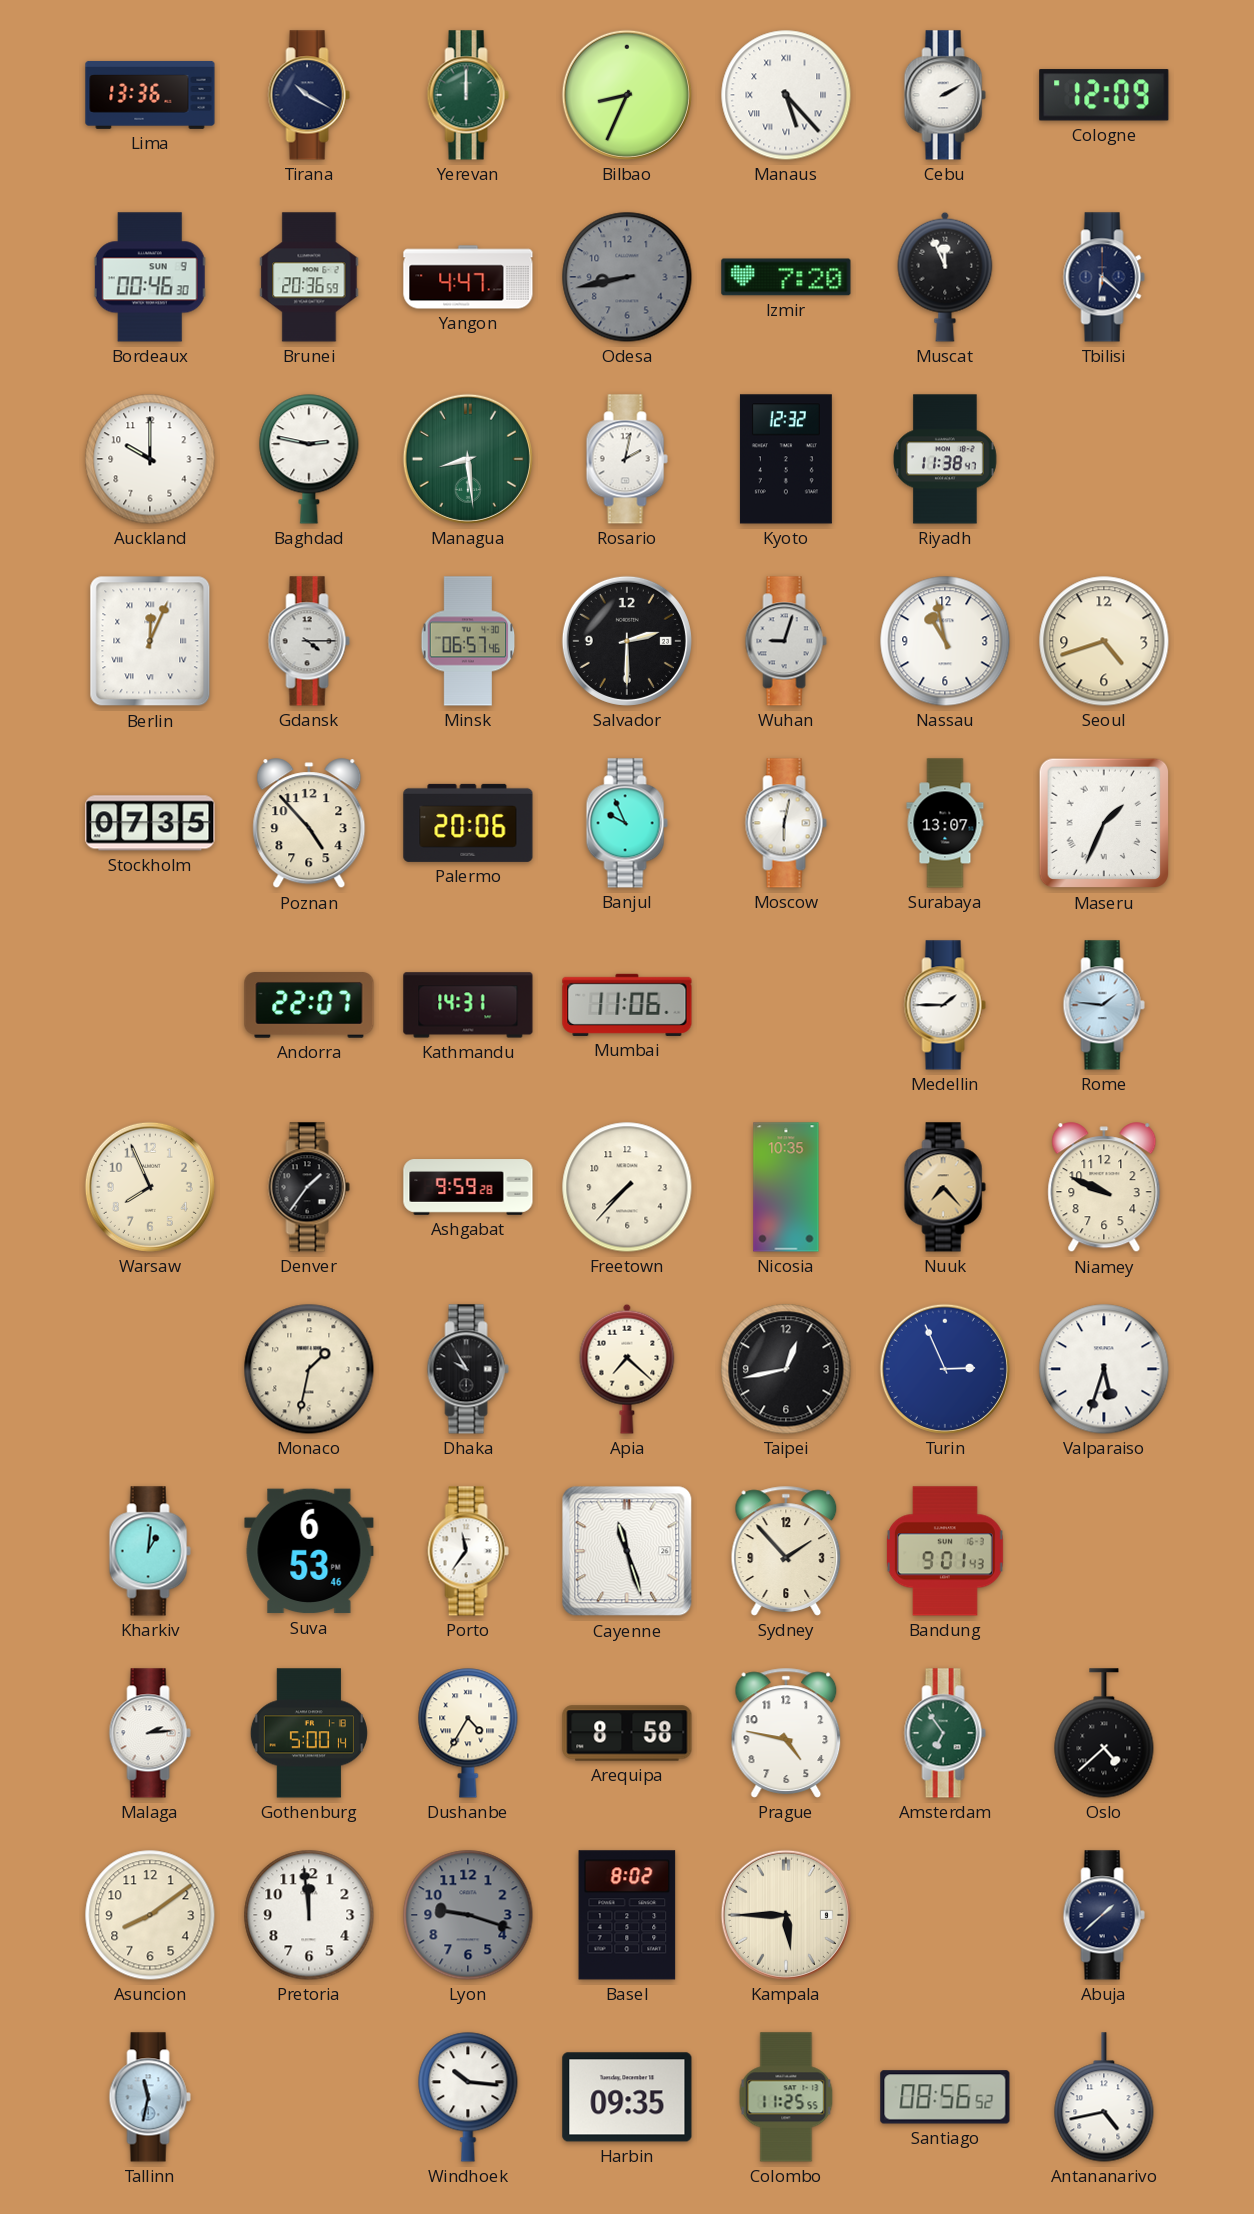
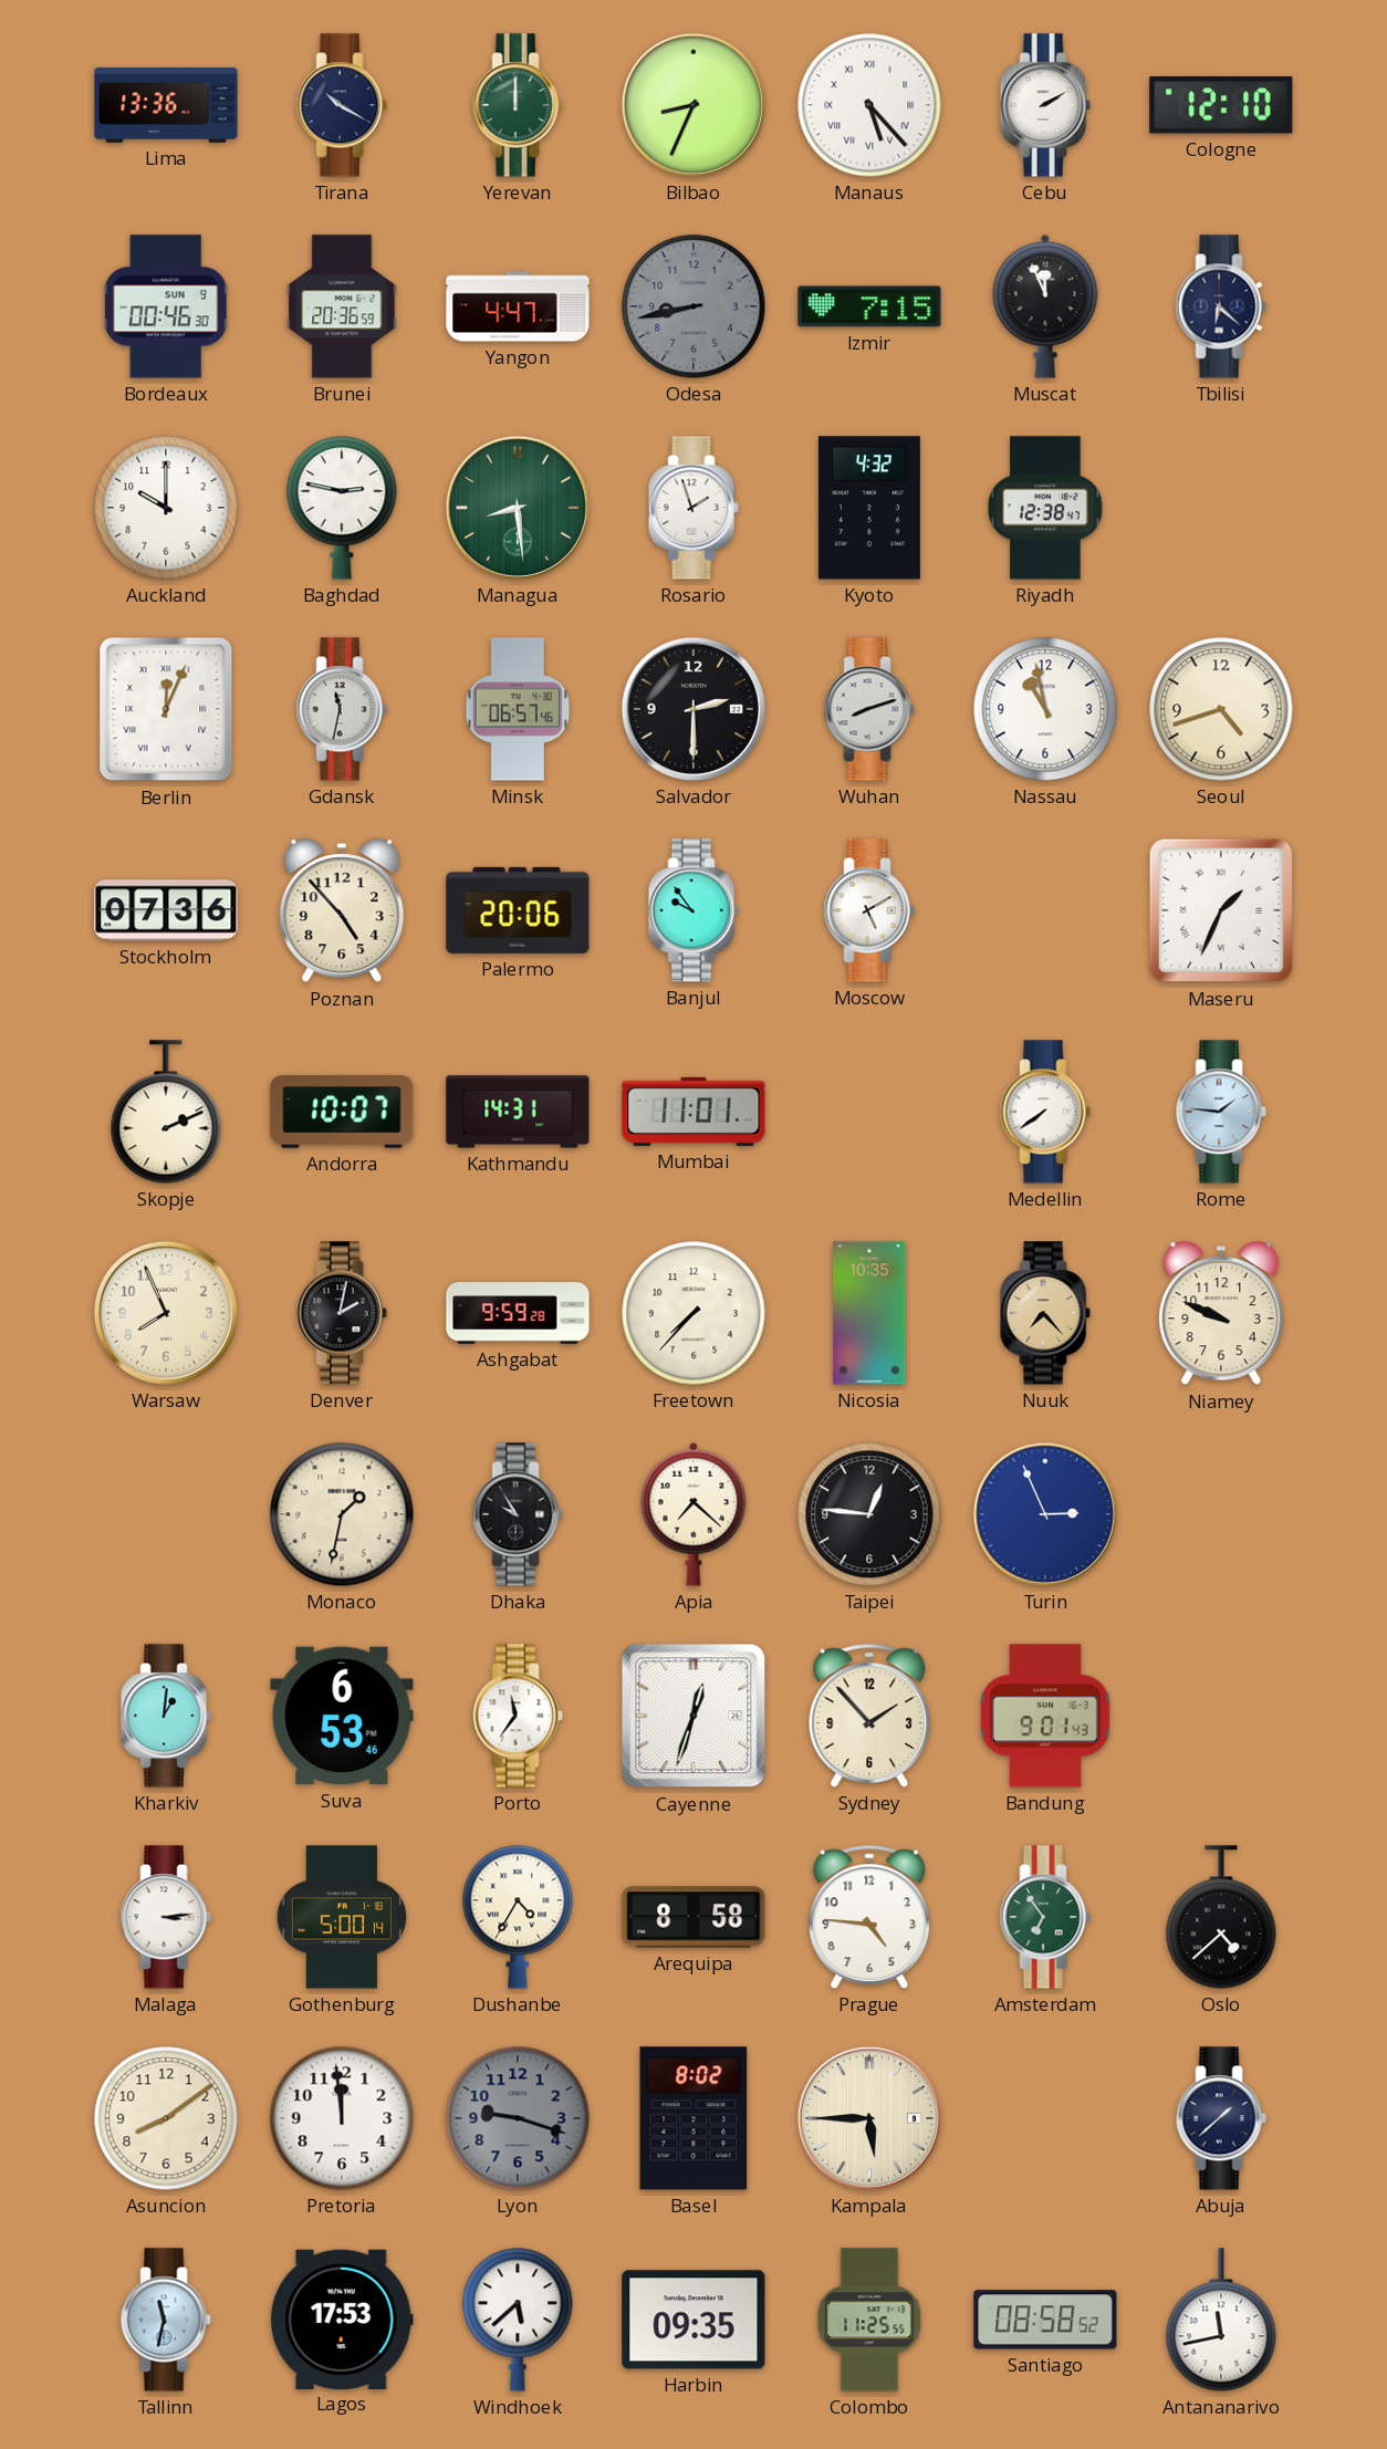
Cologne: 12:09 -> 12:10
Izmir: 7:20 -> 7:15
Rosario: 2:02 -> 1:57
Kyoto: 12:32 -> 4:32
Riyadh: 11:38 -> 12:38
Gdansk: 4:15 -> 11:32
Wuhan: 9:03 -> 8:12
Stockholm: 07:35 -> 07:36
Banjul: 9:56 -> 9:54
Moscow: 6:02 -> 5:10
Surabaya: 13:07 -> none
Skopje: none -> 2:11
Andorra: 22:07 -> 10:07
Mumbai: 11:06 -> 11:01
Medellin: 1:45 -> 7:39
Denver: 1:36 -> 2:02
Taipei: 12:43 -> 12:46
Valparaiso: 5:33 -> none
Cayenne: 11:27 -> 12:33
Malaga: 2:14 -> 3:14
Prague: 4:47 -> 4:46
Lagos: none -> 17:53
Windhoek: 10:16 -> 5:38
Santiago: 08:56 -> 08:58
Antananarivo: 4:43 -> 11:43
